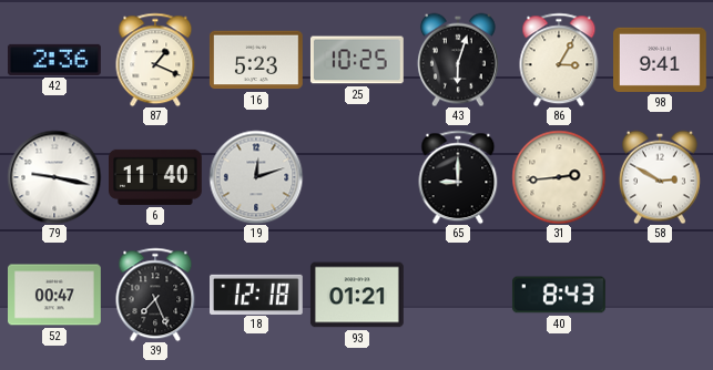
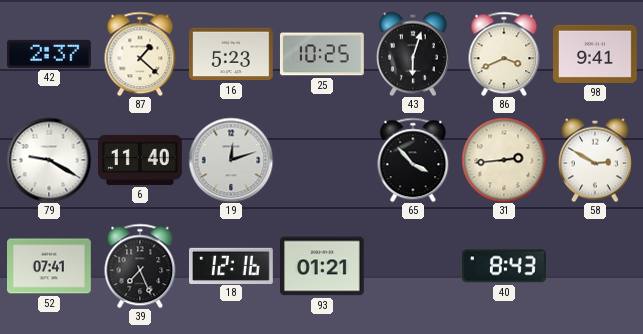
42: 2:36 -> 2:37
87: 1:19 -> 1:22
86: 3:05 -> 3:41
79: 9:17 -> 9:20
65: 9:00 -> 3:53
52: 00:47 -> 07:41
18: 12:18 -> 12:16
